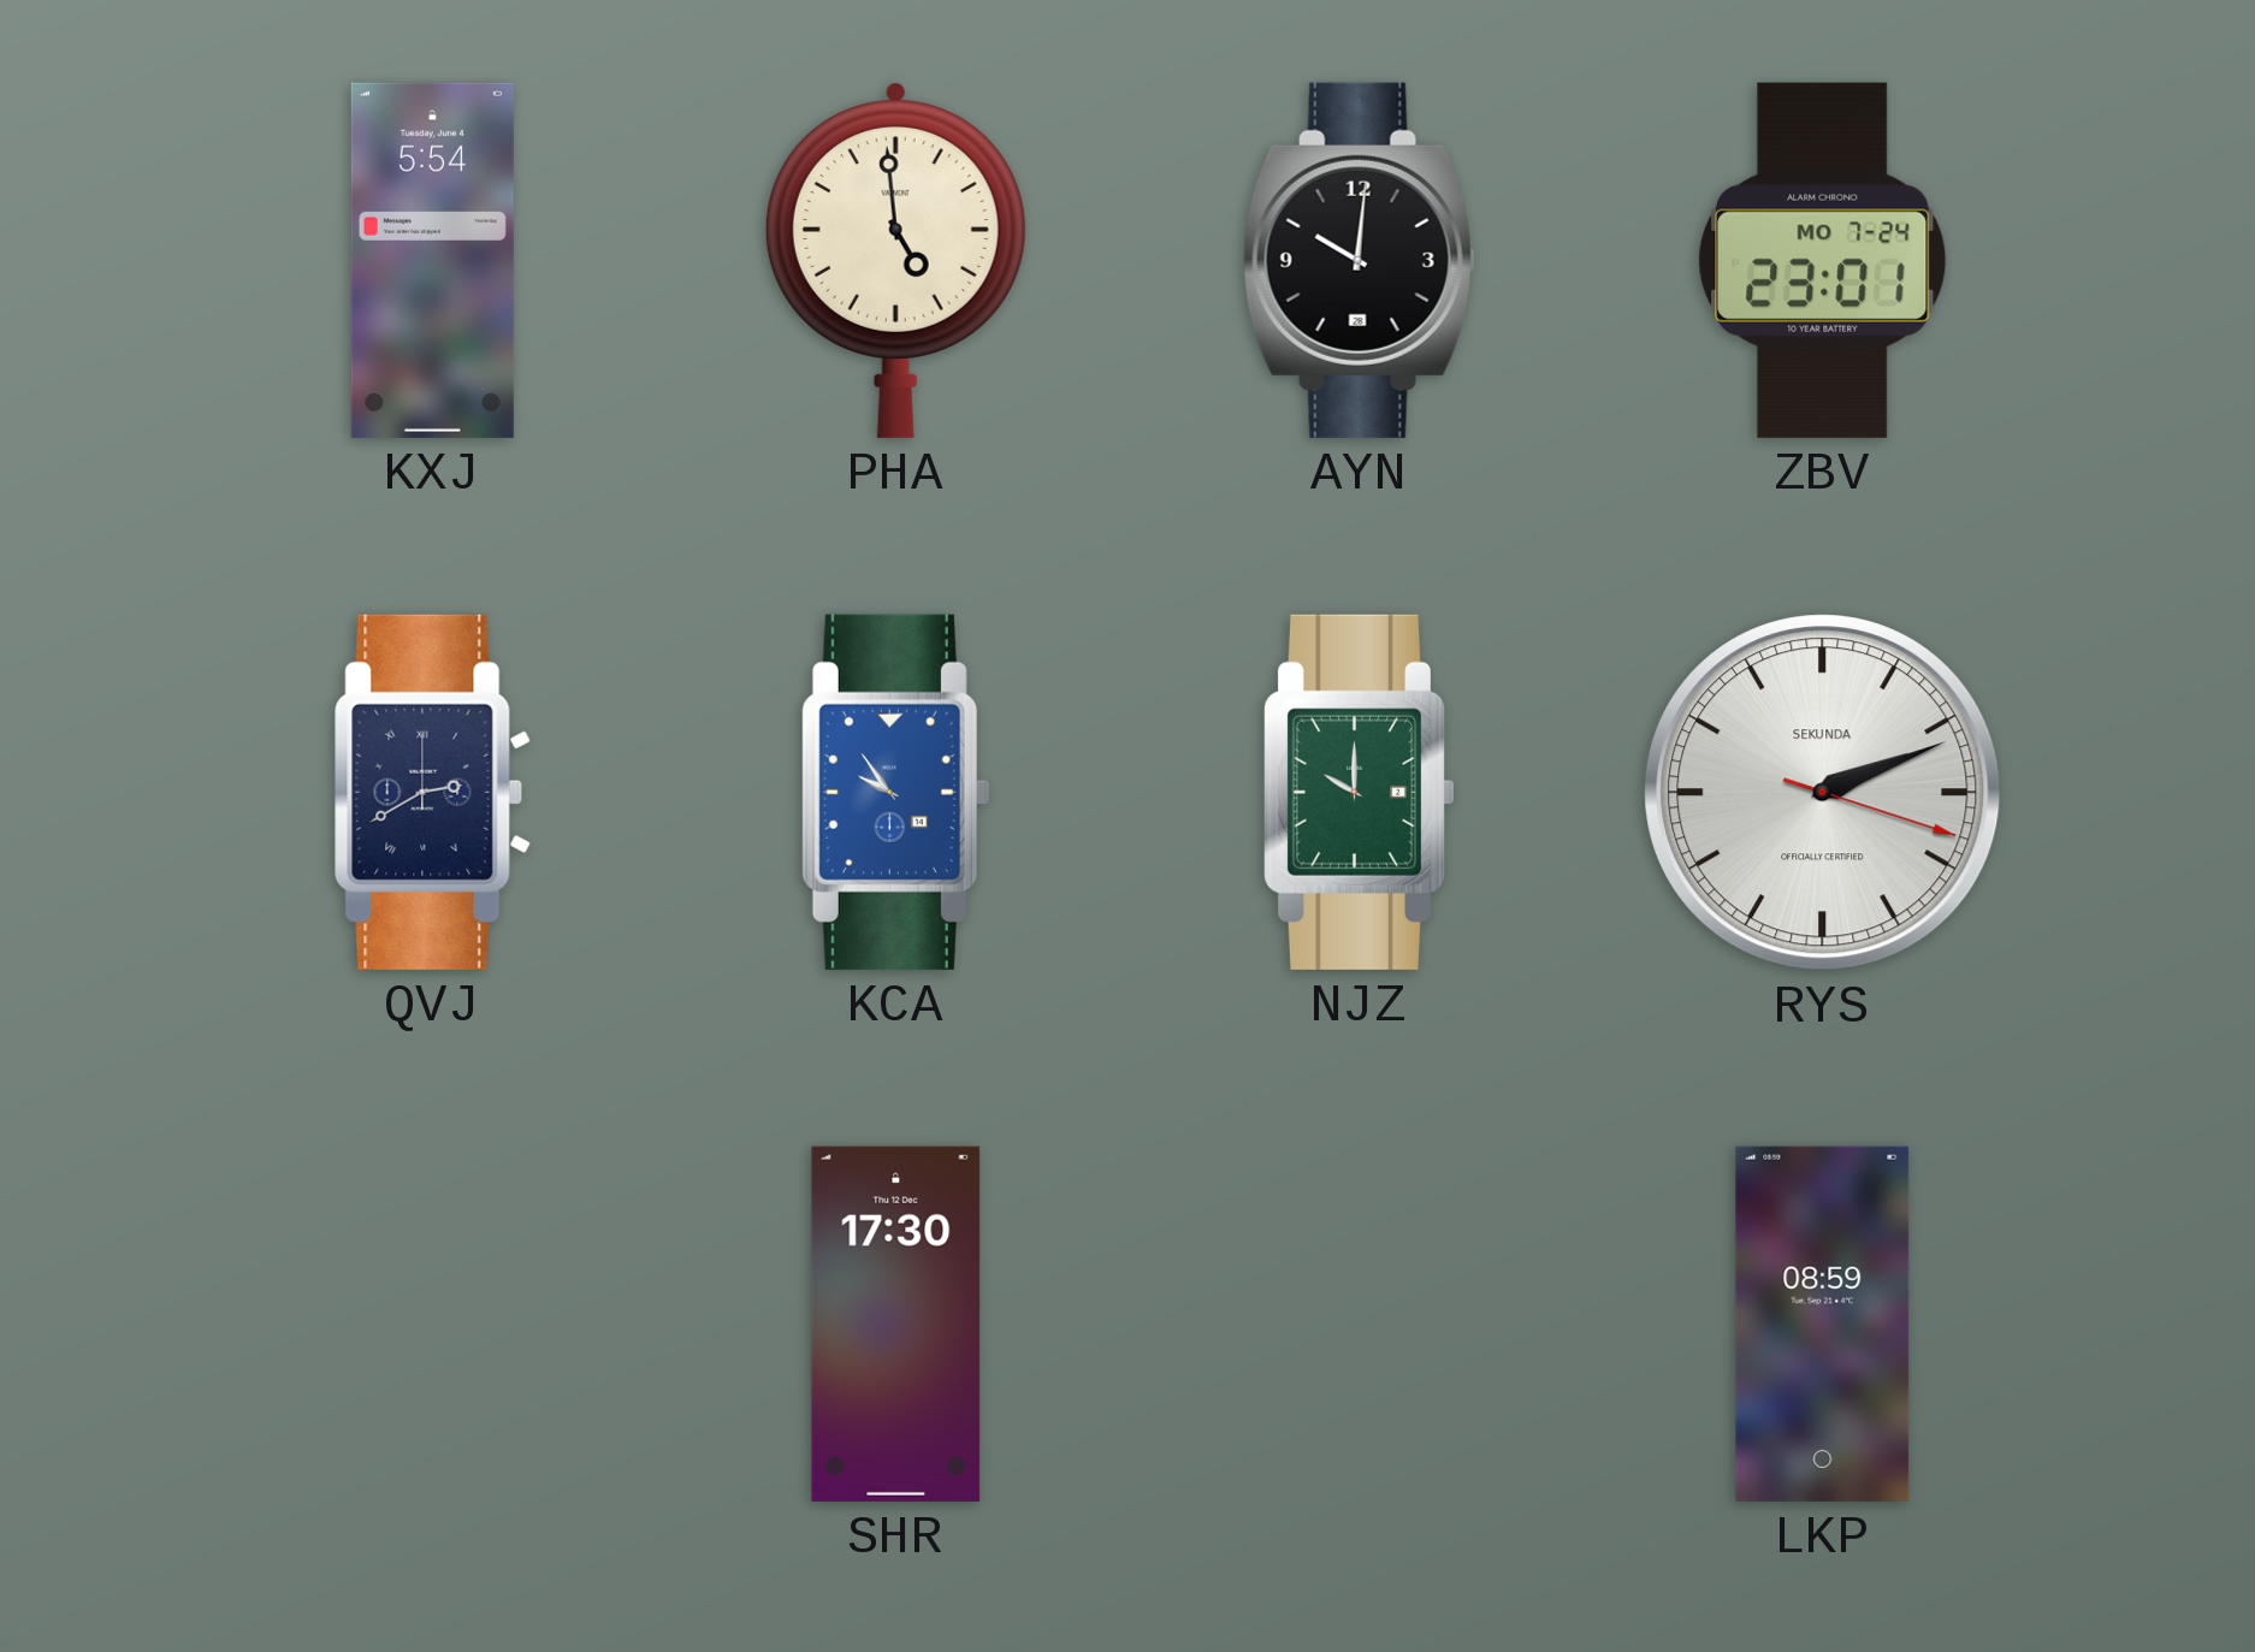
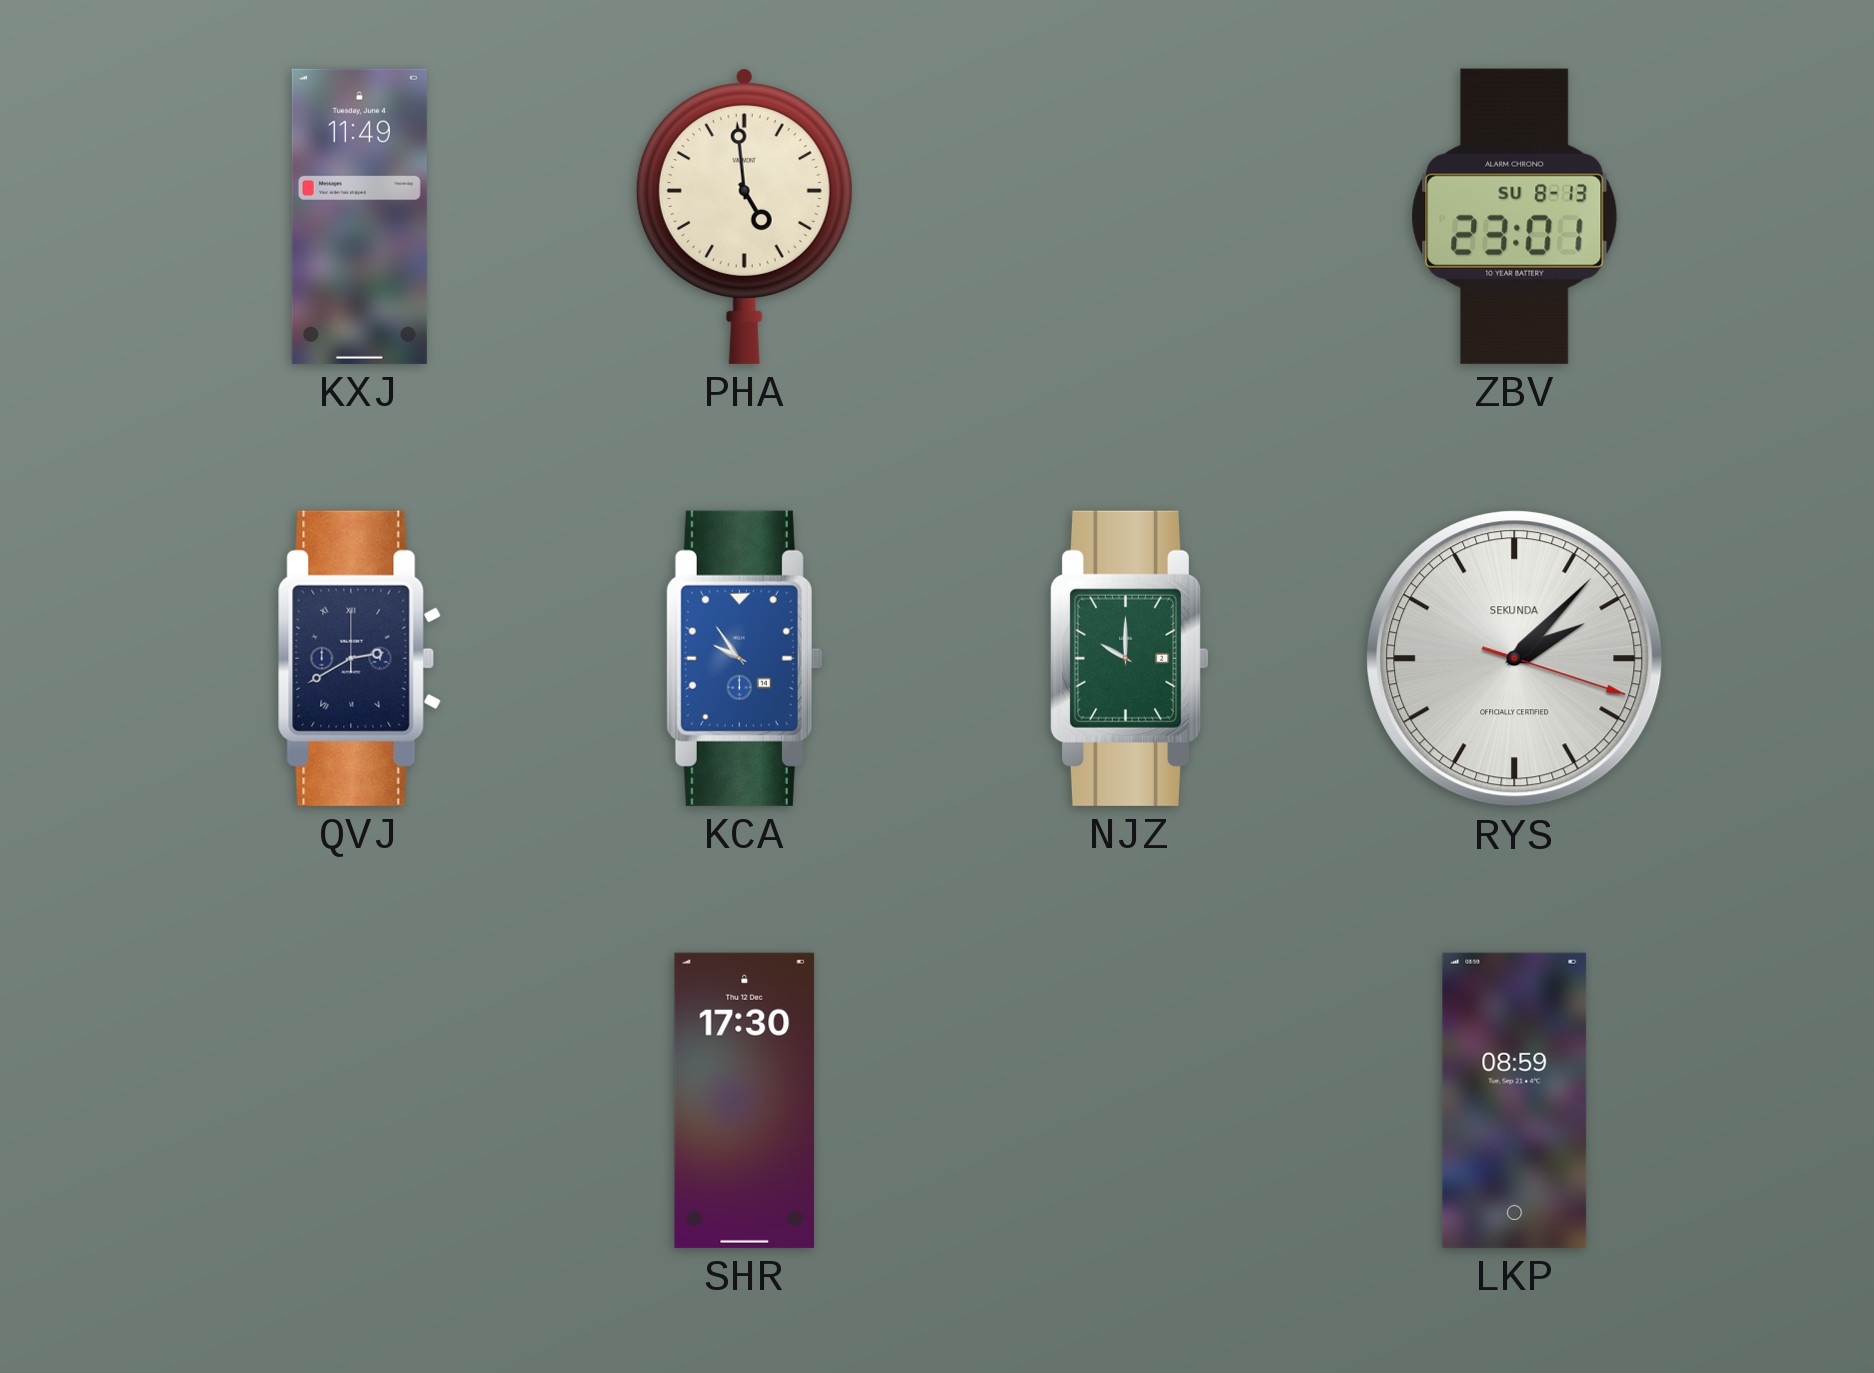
KXJ: 5:54 -> 11:49
AYN: 10:01 -> none
ZBV date: MO 7-24 -> SU 8-13
RYS: 2:11 -> 2:07
